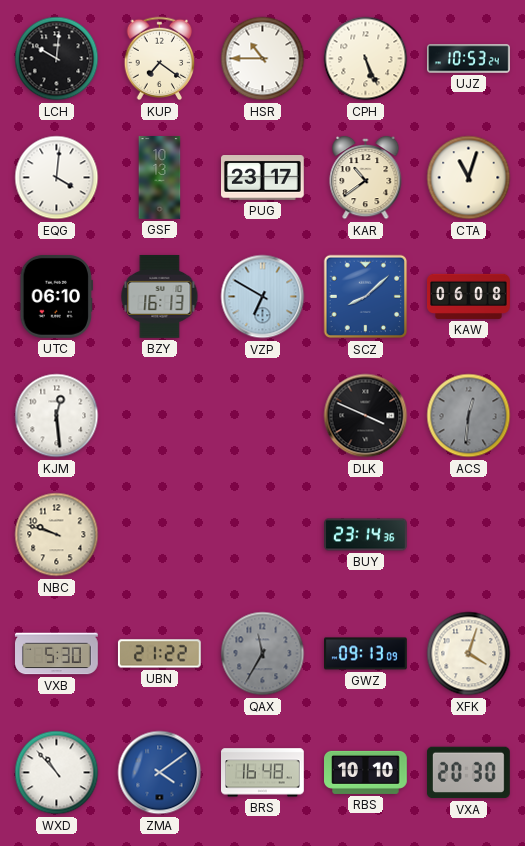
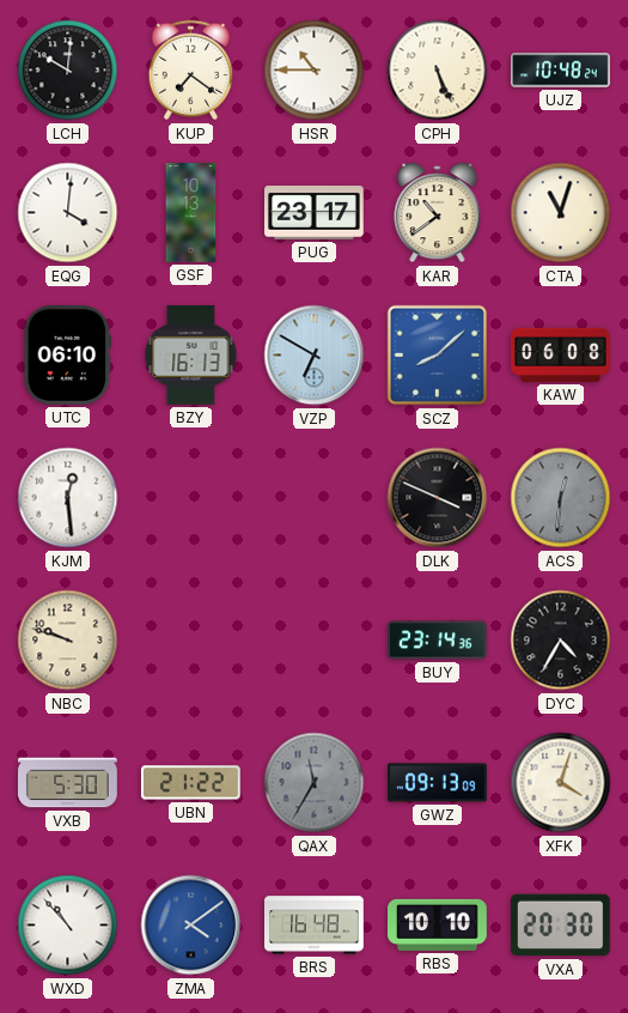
UJZ: 10:53 -> 10:48
DYC: none -> 4:35
